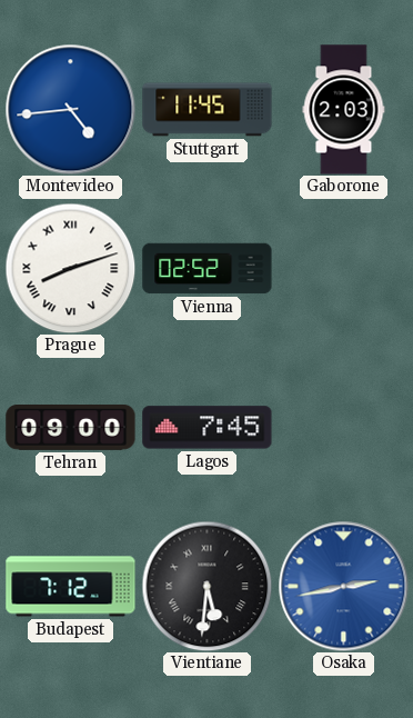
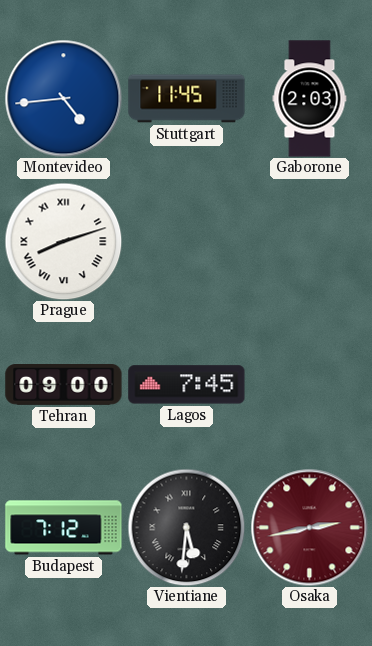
Vienna: 02:52 -> none
Osaka dial: blue -> burgundy
